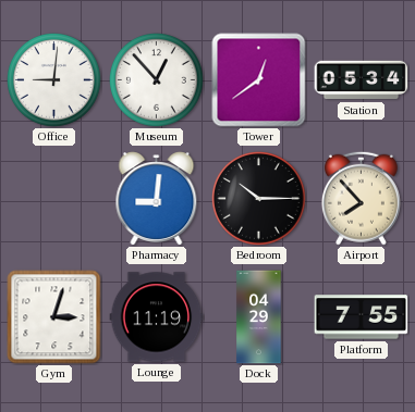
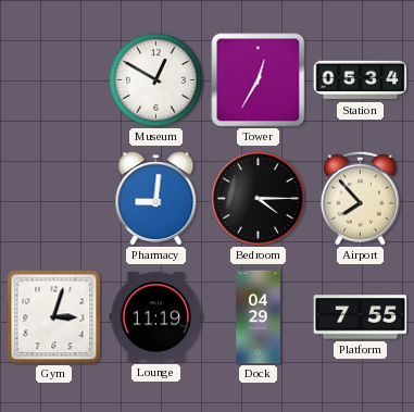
Office: 9:01 -> none
Museum: 12:53 -> 12:50
Tower: 12:39 -> 12:35
Bedroom: 10:15 -> 4:15
